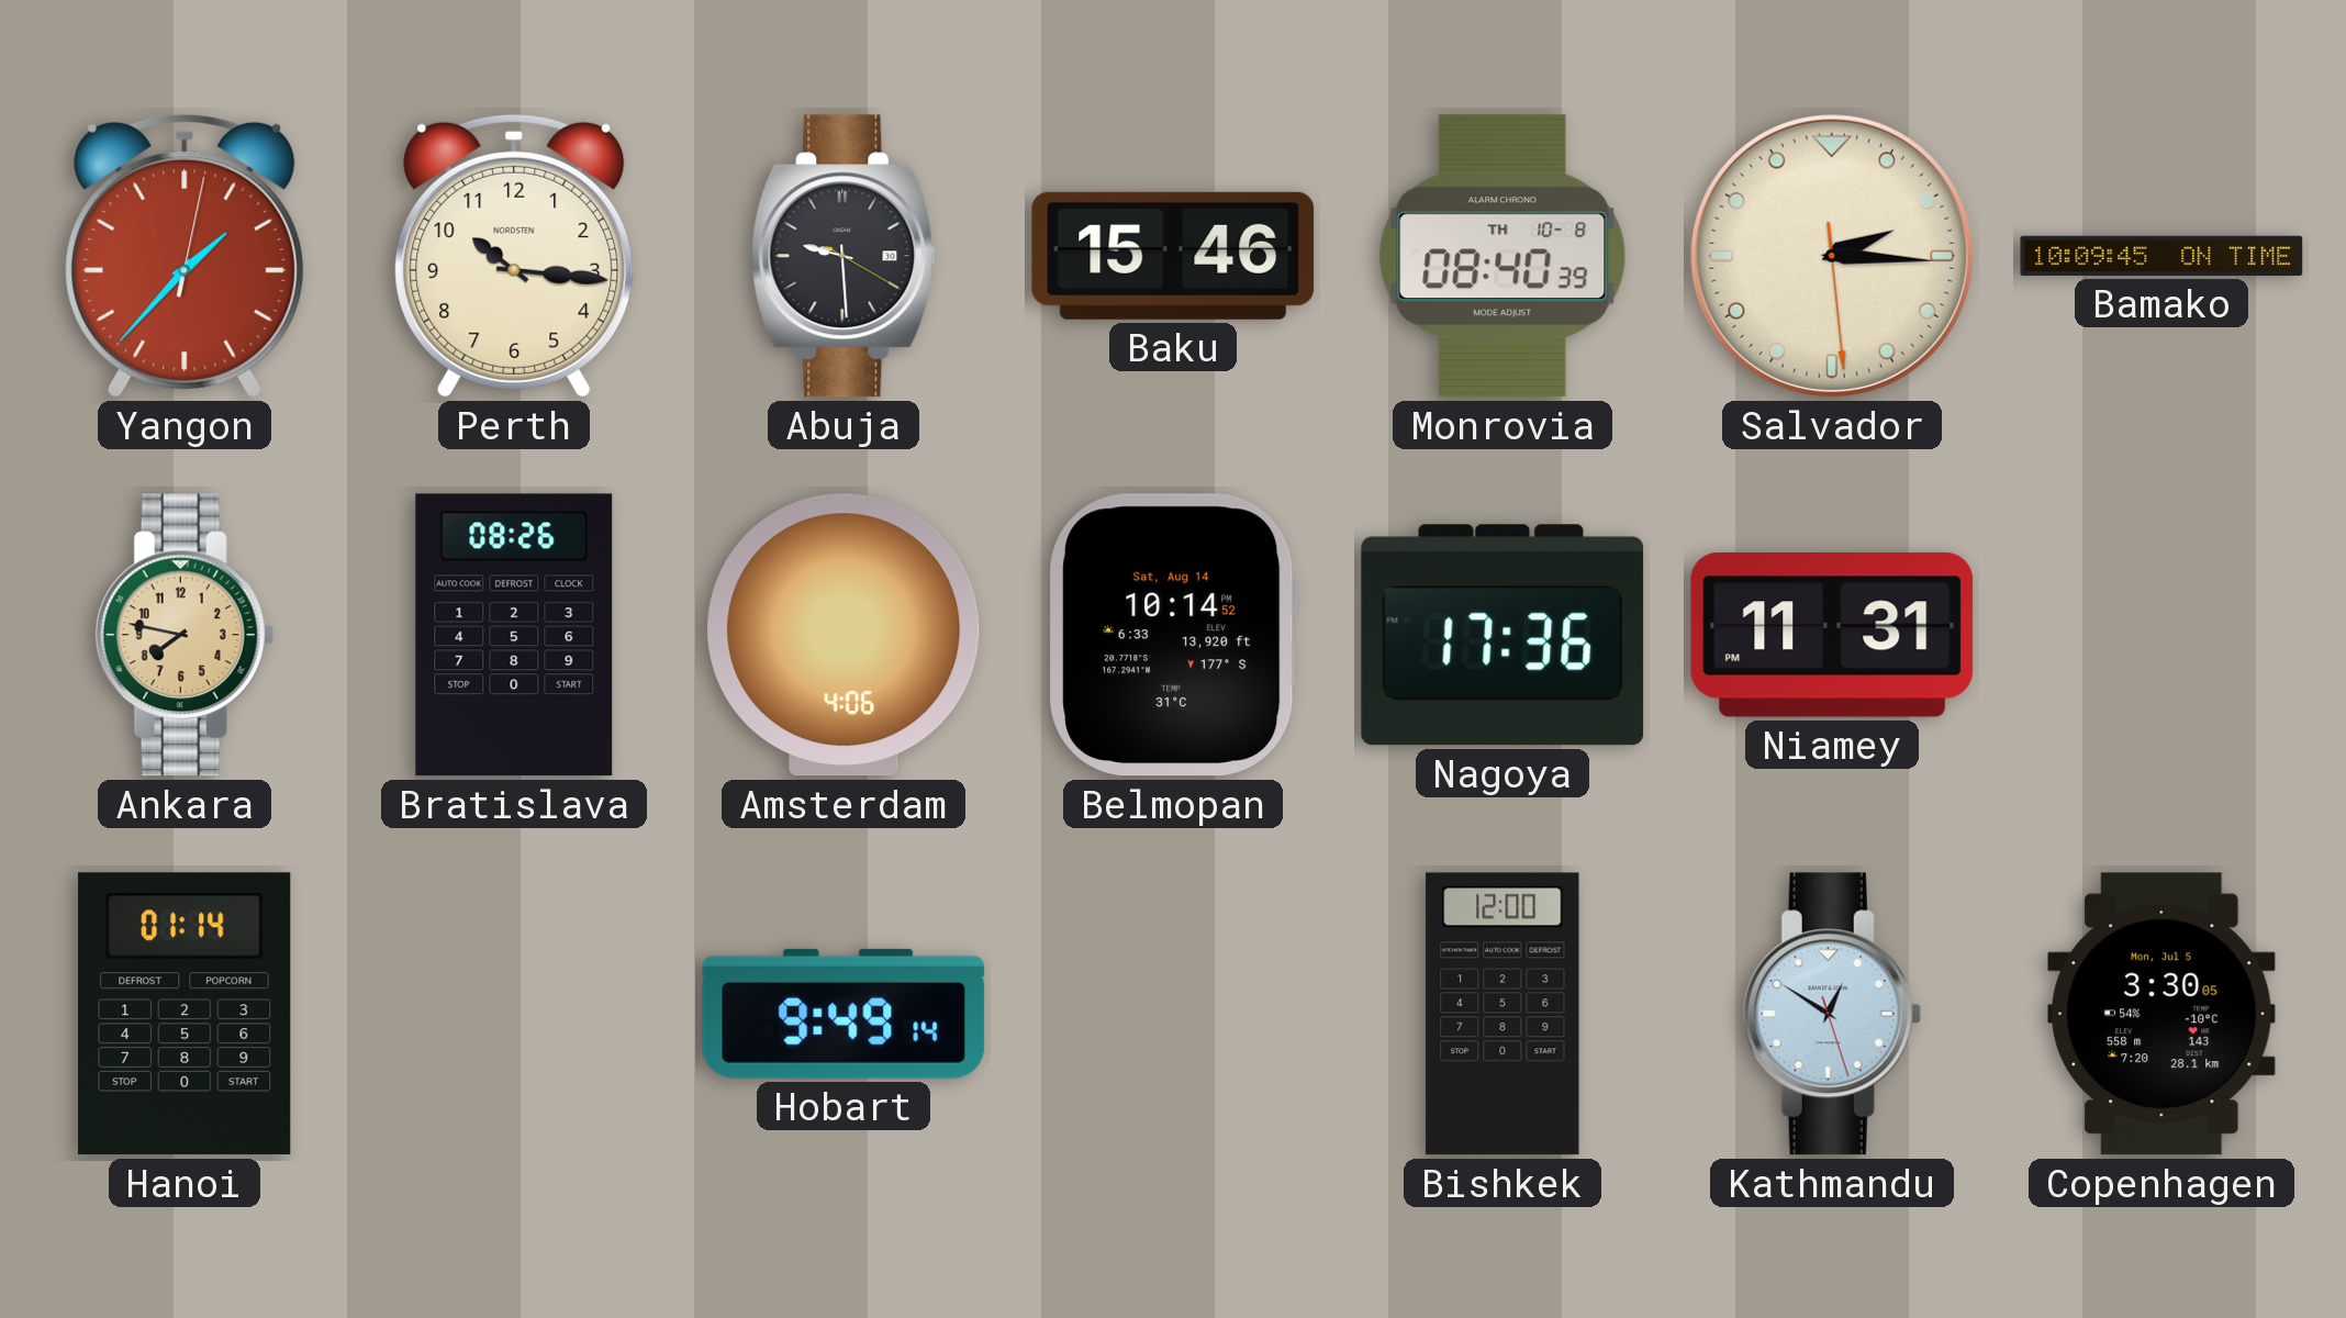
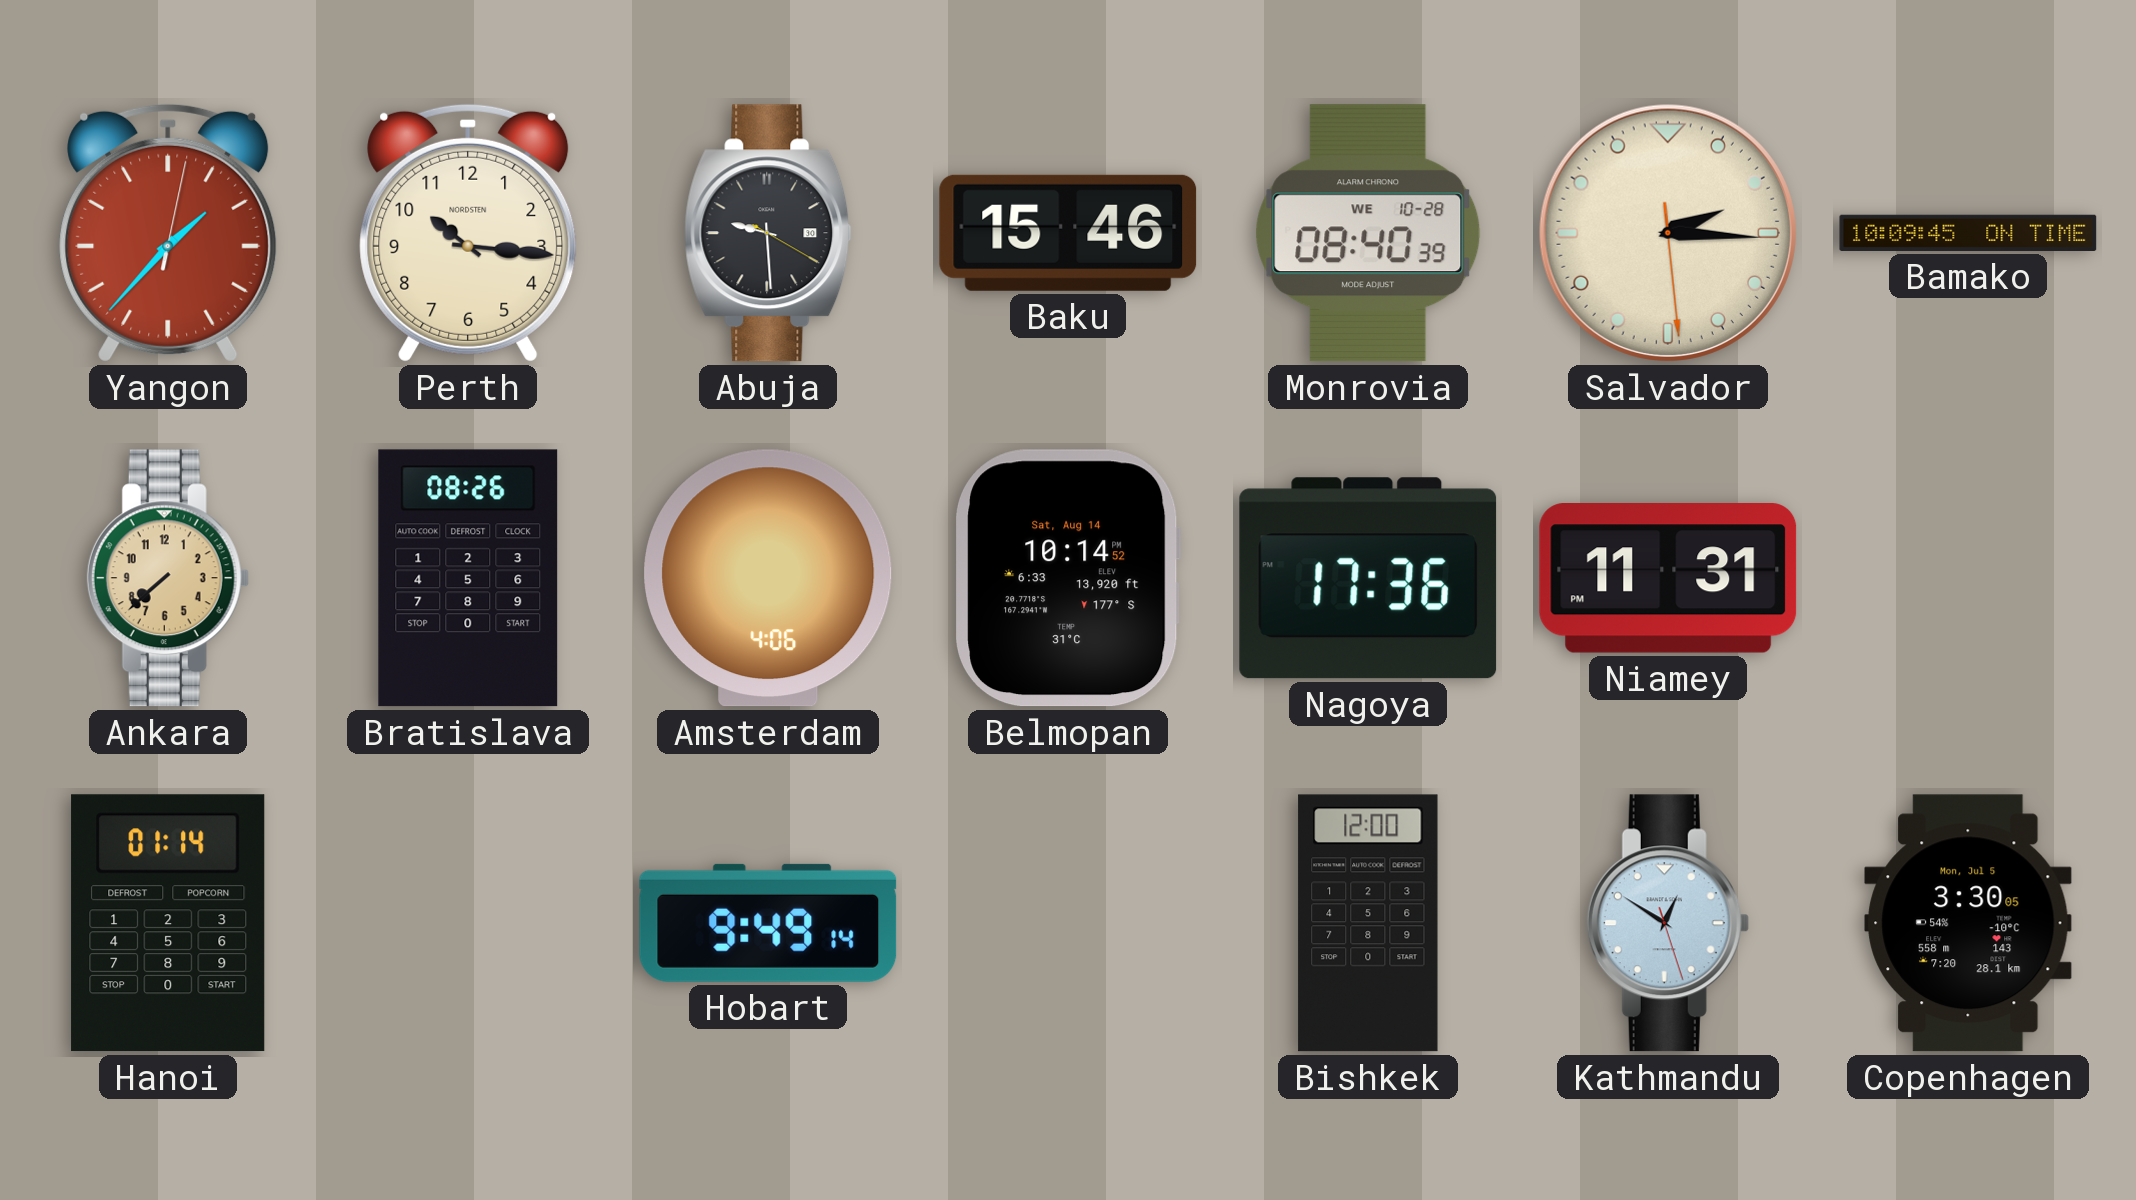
Monrovia date: TH 10-8 -> WE 10-28
Ankara: 7:47 -> 7:38
